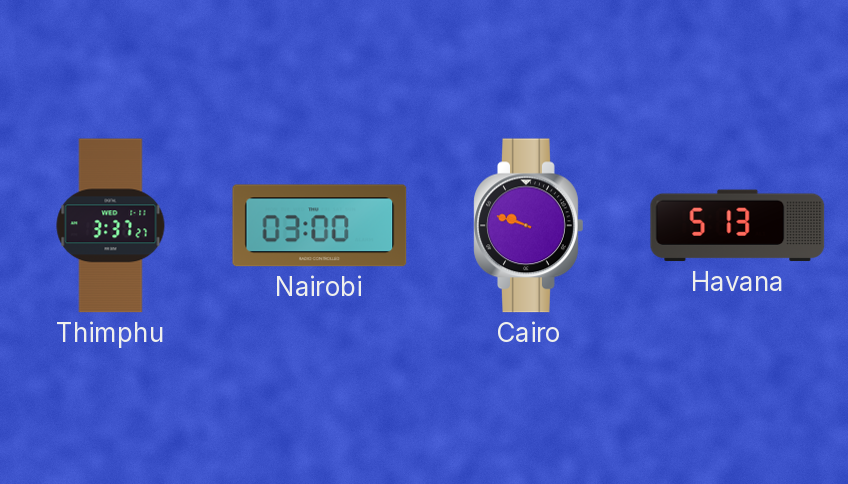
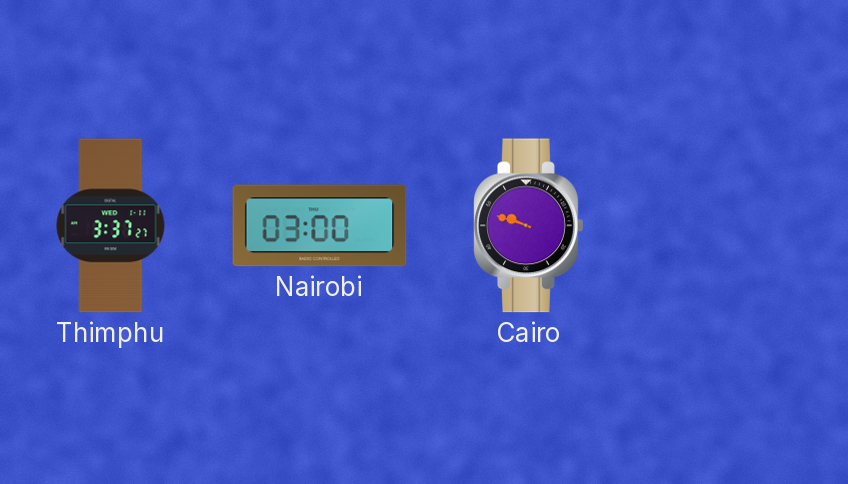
Havana: 5:13 -> none
